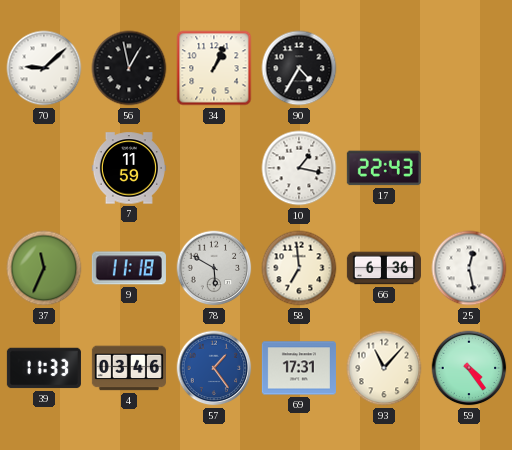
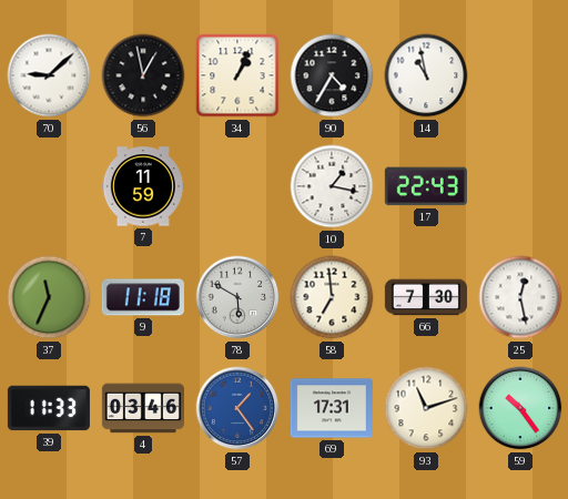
14: none -> 10:58
66: 6:36 -> 7:30
93: 11:07 -> 11:12
59: 4:24 -> 10:24
